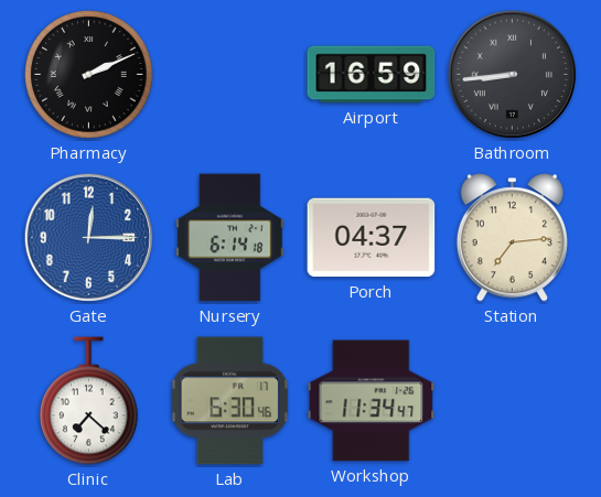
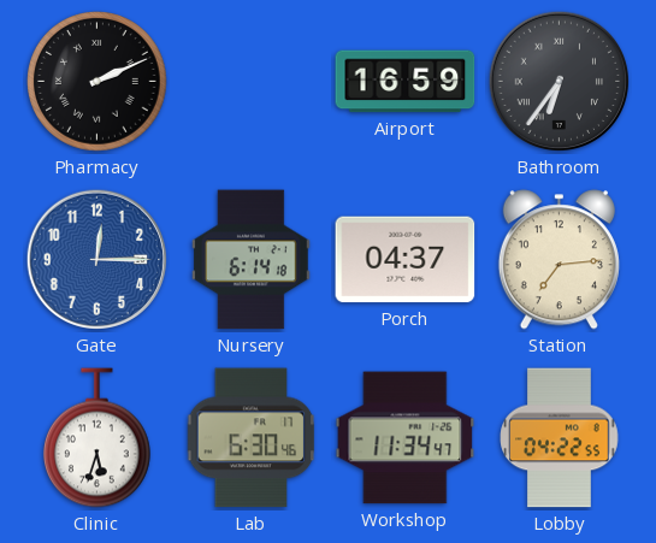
Bathroom: 8:44 -> 6:36
Clinic: 7:22 -> 5:33
Lobby: none -> 04:22
